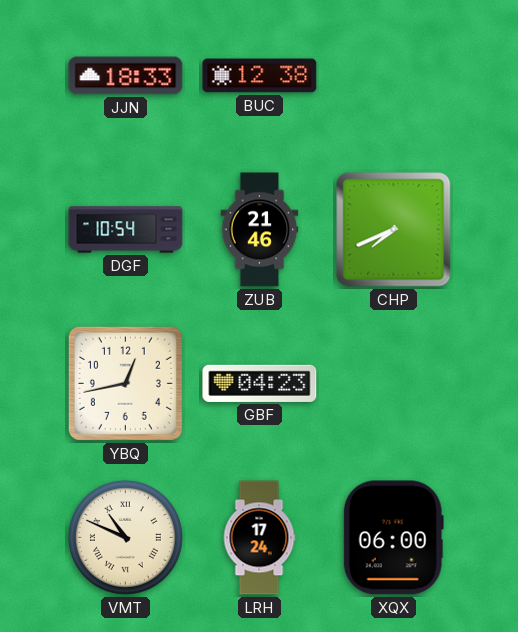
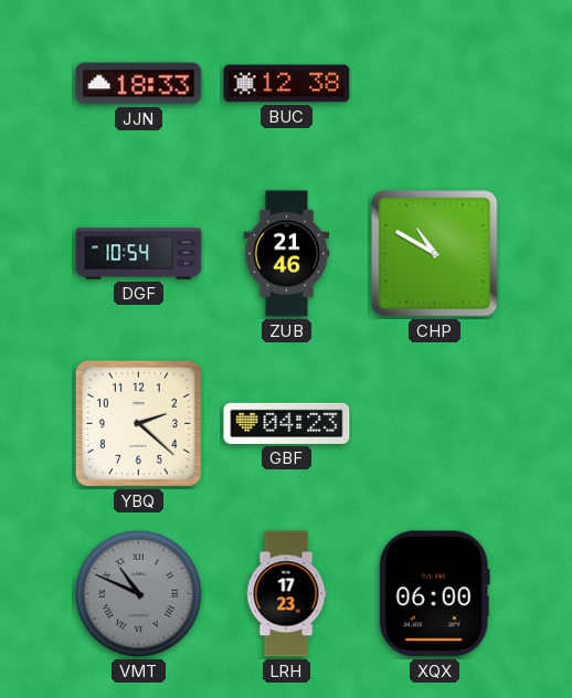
CHP: 7:41 -> 10:50
YBQ: 12:43 -> 2:22
VMT dial: cream -> grey
LRH: 17:24 -> 17:23
